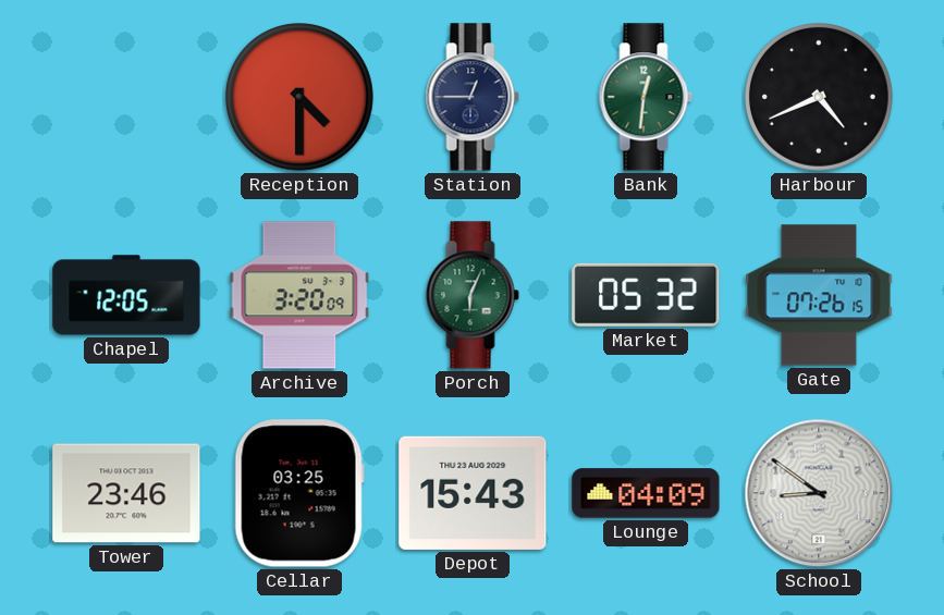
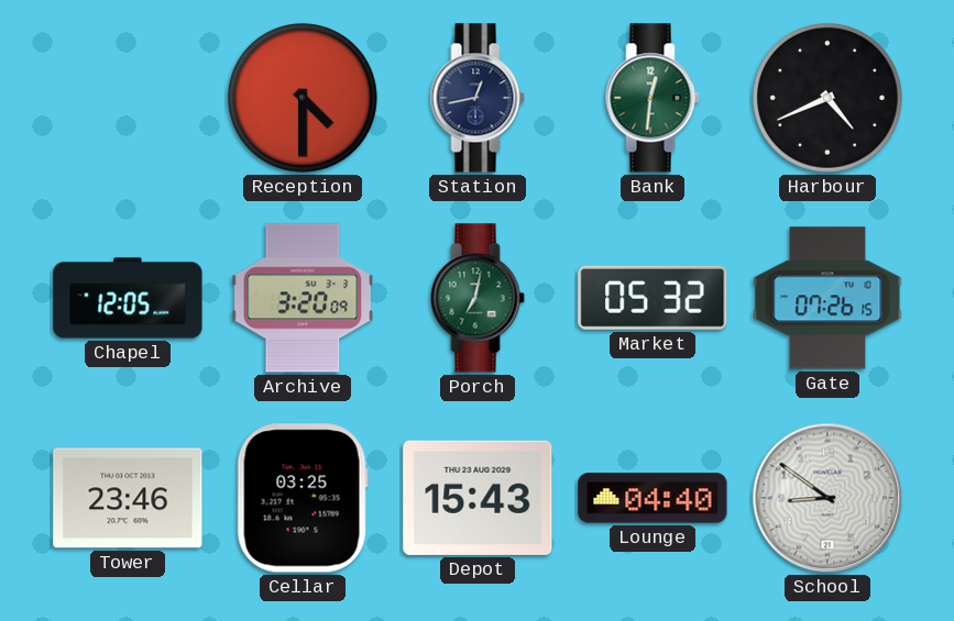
Station: 12:45 -> 12:43
Porch: 6:04 -> 7:02
Lounge: 04:09 -> 04:40
